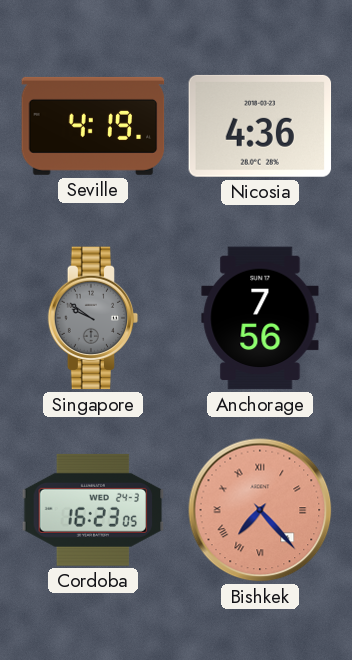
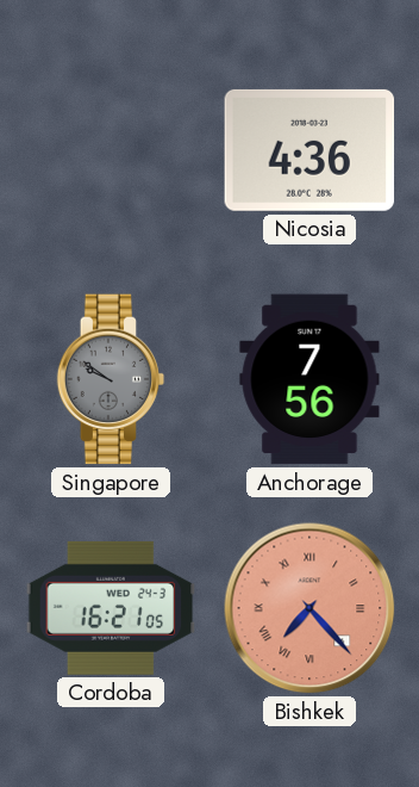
Seville: 4:19 -> none
Cordoba: 16:23 -> 16:21
